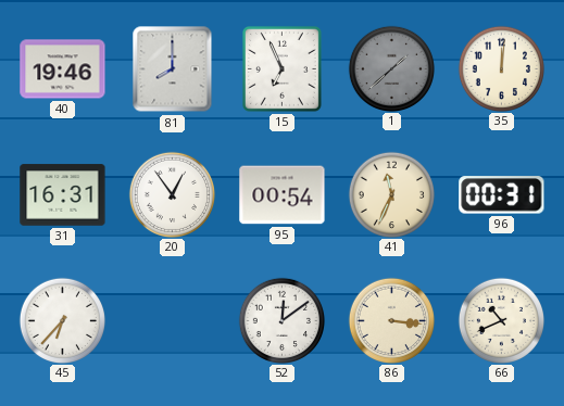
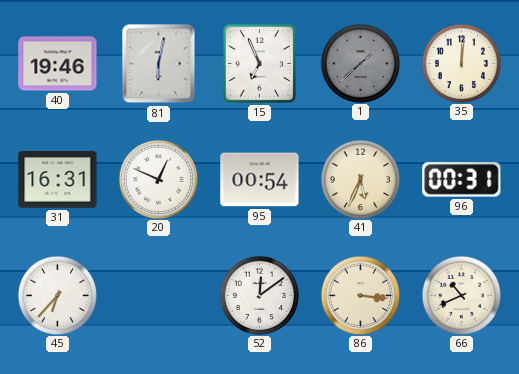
81: 8:00 -> 6:02
20: 12:54 -> 12:49
41: 11:34 -> 5:34
